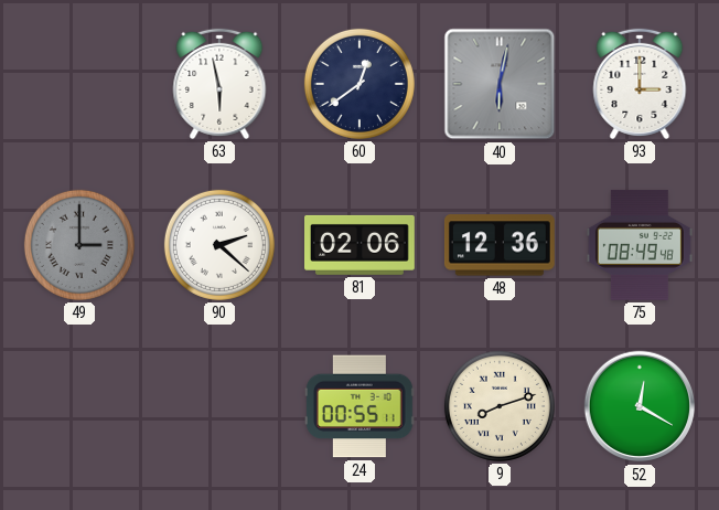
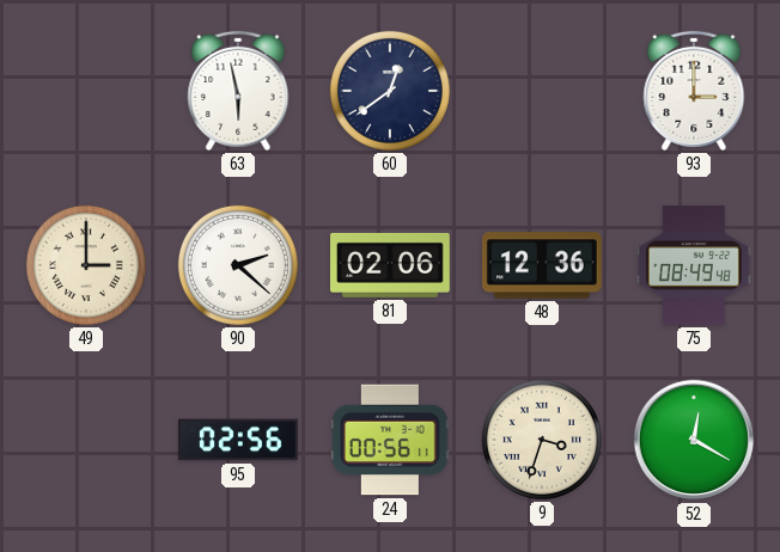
40: 6:02 -> none
49 dial: grey -> cream
95: none -> 02:56
24: 00:55 -> 00:56
9: 8:12 -> 3:33
